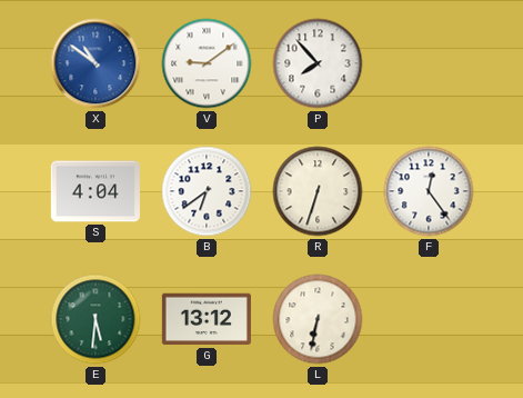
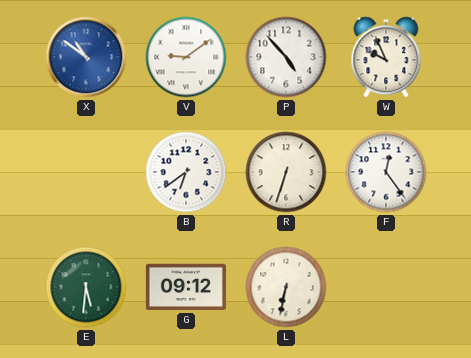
P: 7:53 -> 4:53
W: none -> 9:56
S: 4:04 -> none
G: 13:12 -> 09:12
